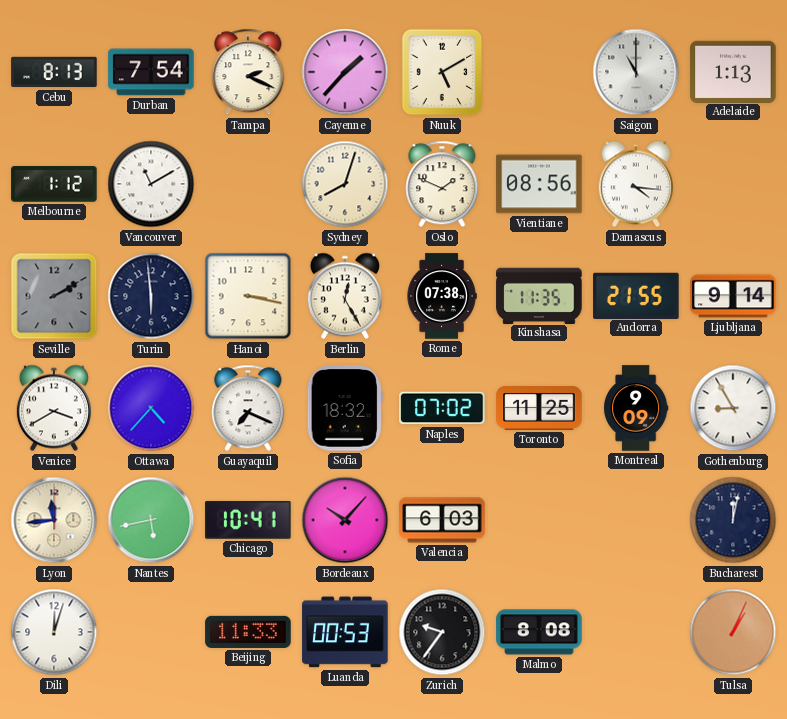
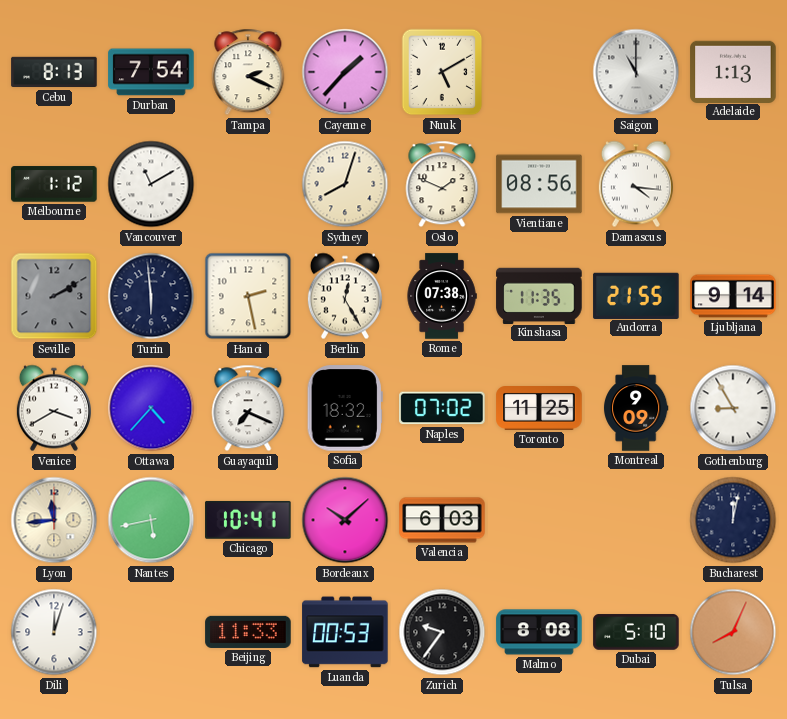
Hanoi: 3:17 -> 2:28
Bordeaux: 10:07 -> 10:08
Dubai: none -> 5:10
Tulsa: 1:04 -> 8:04
